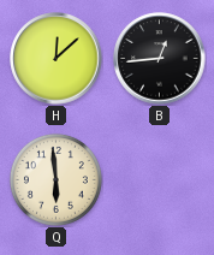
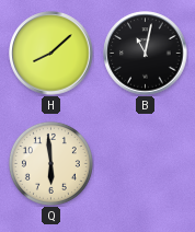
H: 12:08 -> 8:08
B: 12:44 -> 11:02
